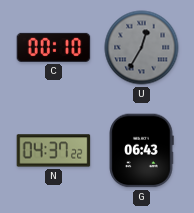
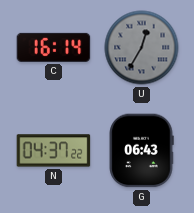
C: 00:10 -> 16:14
